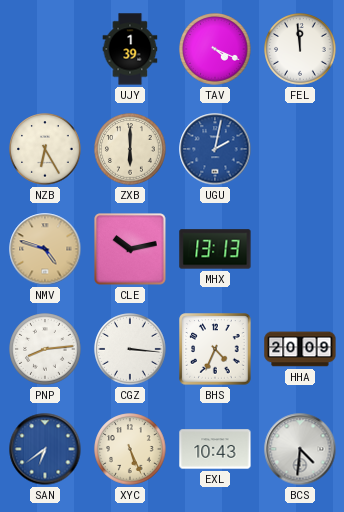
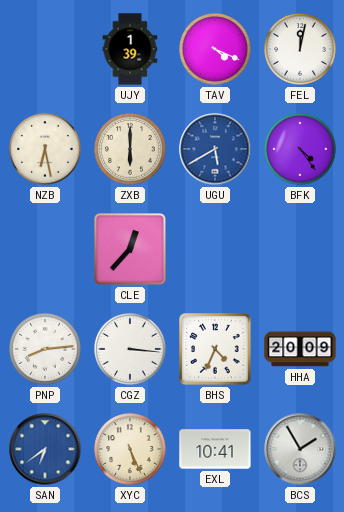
FEL: 11:59 -> 12:02
NZB: 6:25 -> 6:28
UGU: 2:02 -> 5:40
BFK: none -> 4:24
NMV: 4:48 -> none
CLE: 10:13 -> 12:37
MHX: 13:13 -> none
EXL: 10:43 -> 10:41
BCS: 4:31 -> 1:55
